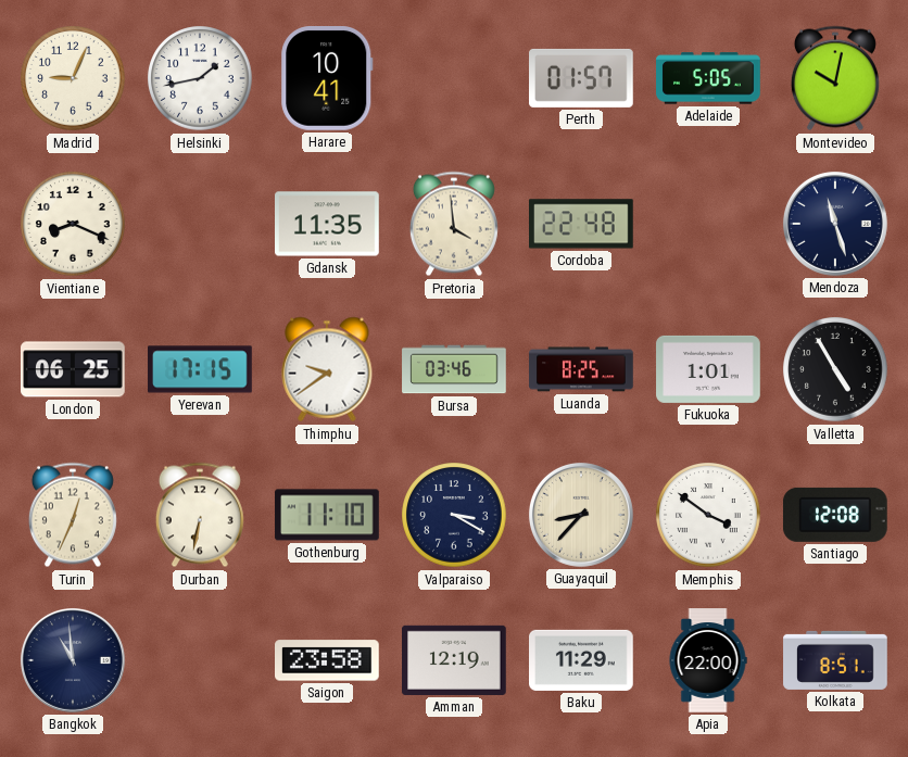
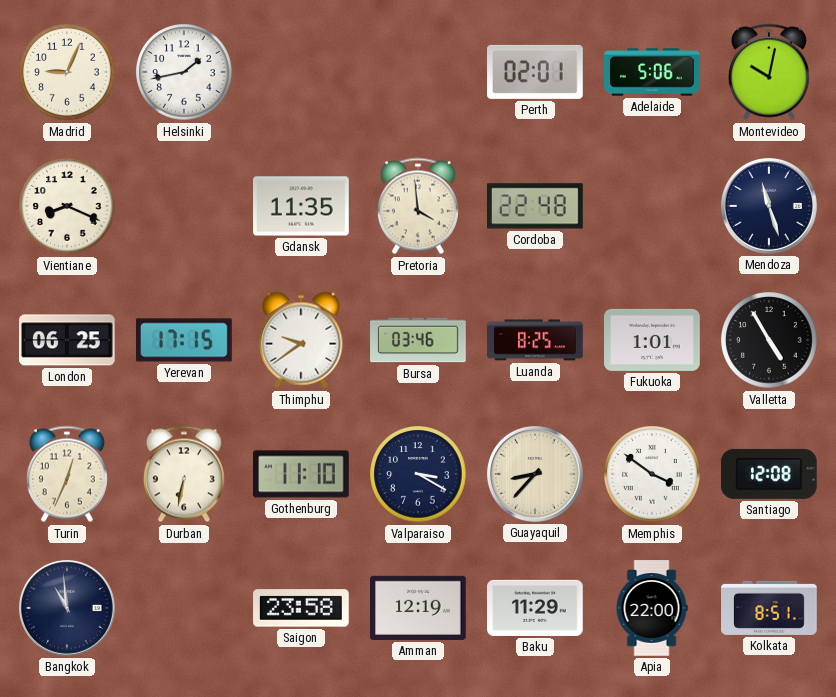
Harare: 10:41 -> none
Perth: 01:57 -> 02:01
Adelaide: 5:05 -> 5:06
